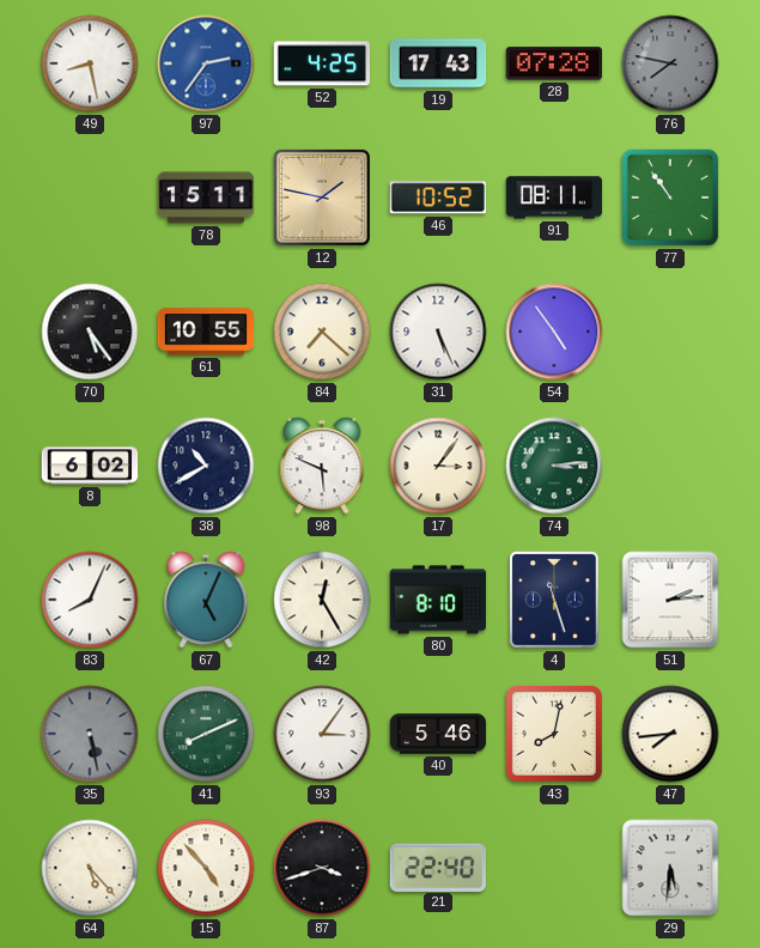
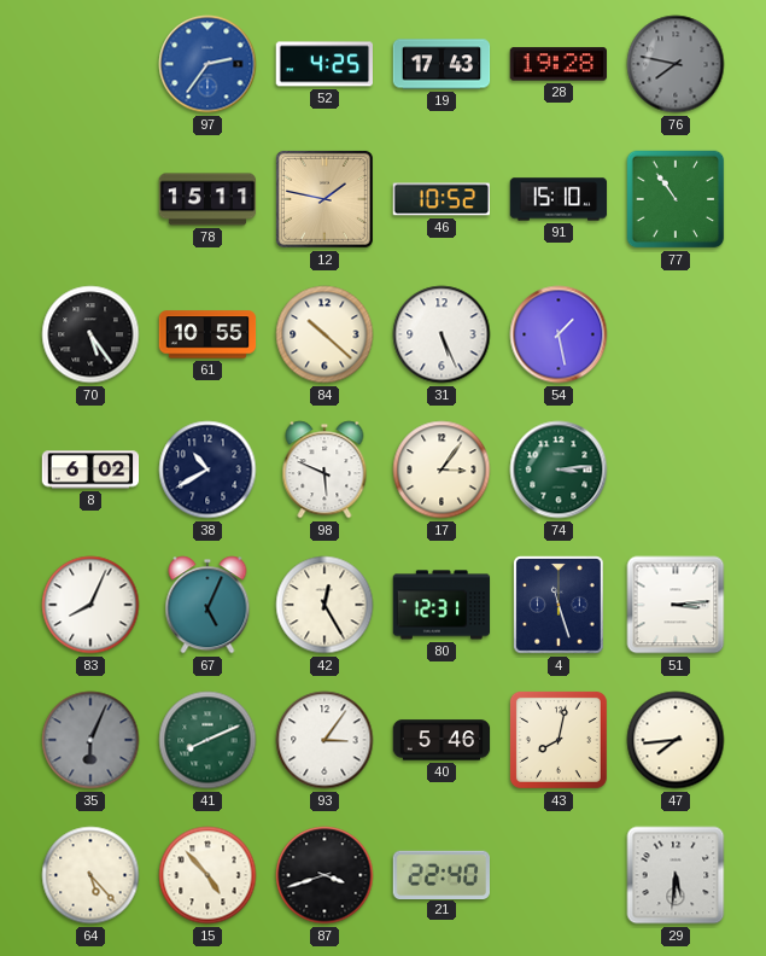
49: 8:28 -> none
28: 07:28 -> 19:28
91: 08:11 -> 15:10
84: 7:22 -> 10:22
54: 4:54 -> 1:28
80: 8:10 -> 12:31
51: 2:14 -> 3:14
35: 5:28 -> 6:04
